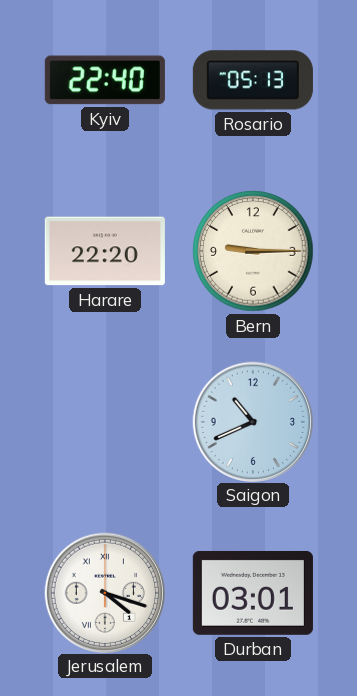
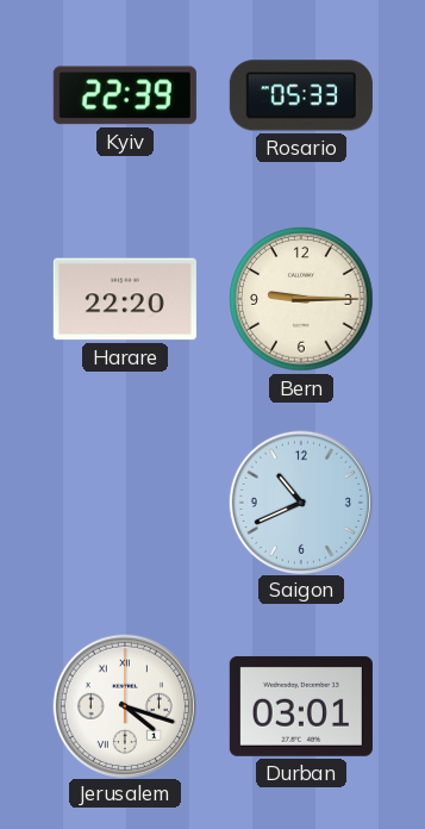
Kyiv: 22:40 -> 22:39
Rosario: 05:13 -> 05:33
